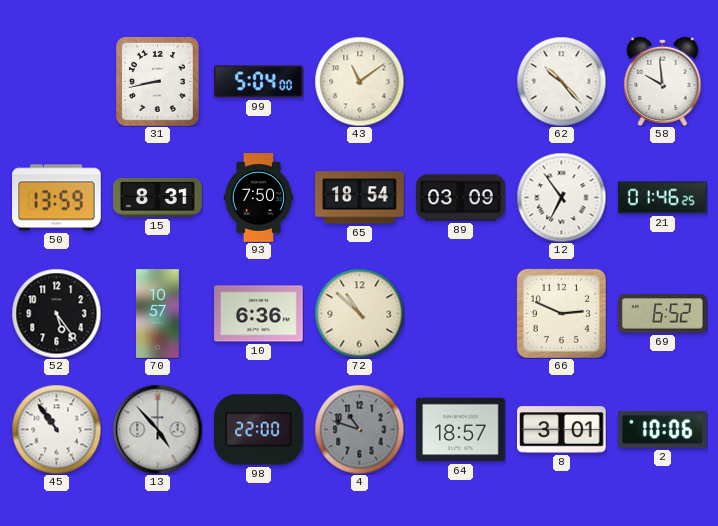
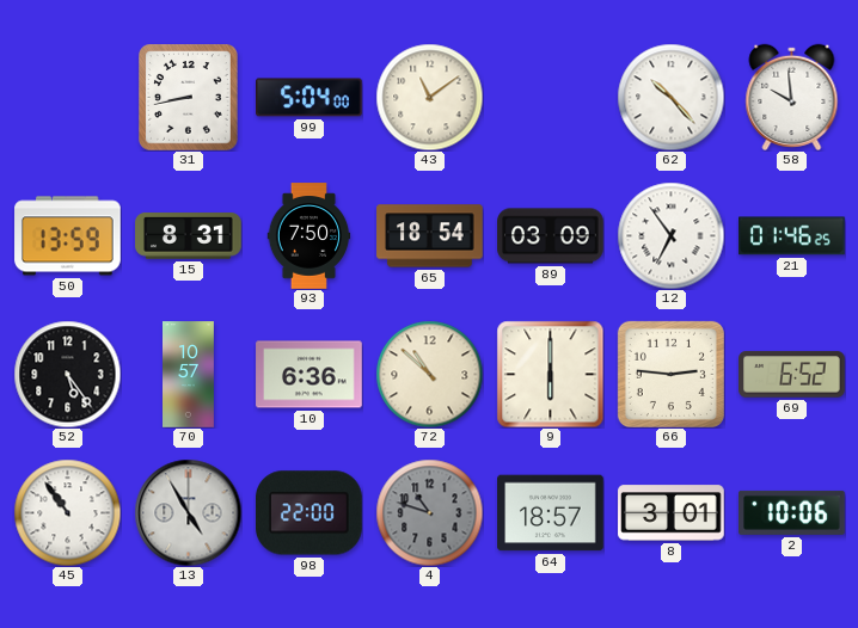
9: none -> 6:00
66: 2:49 -> 2:46
13: 4:53 -> 4:55
